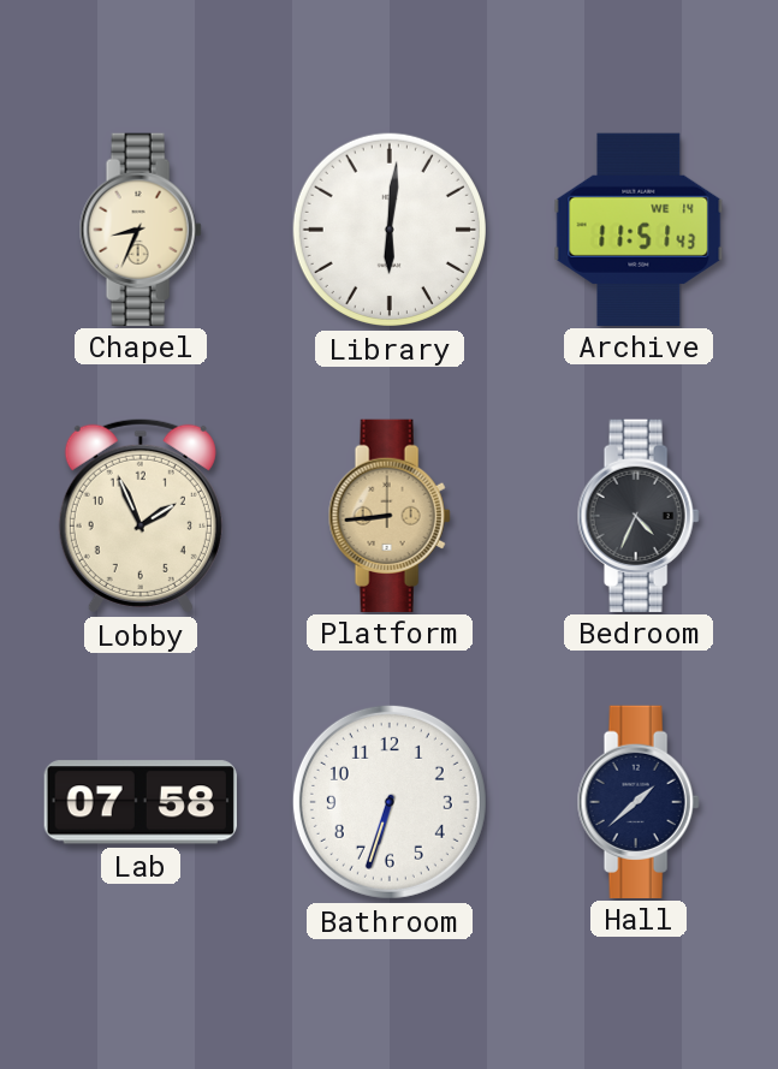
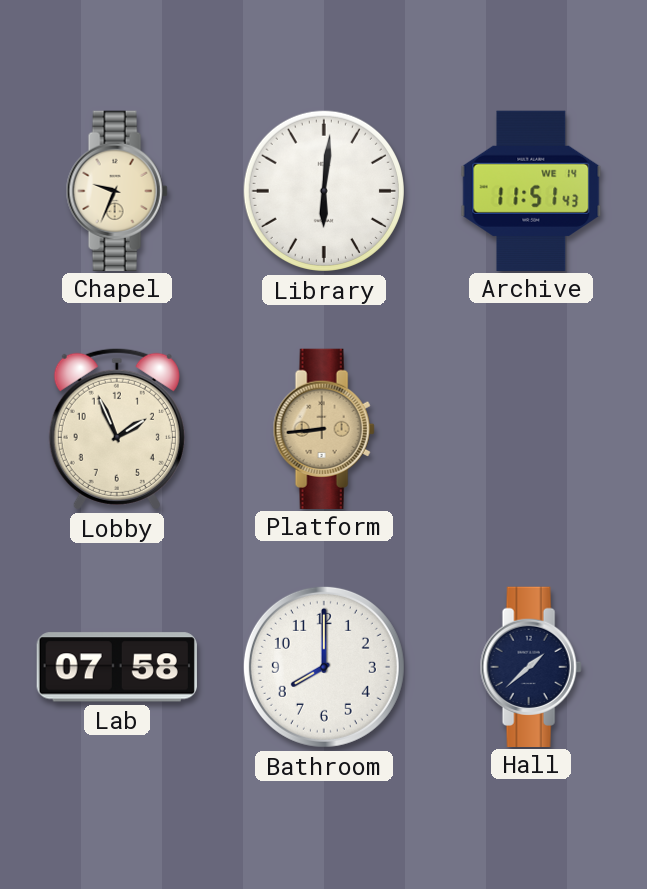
Chapel: 8:34 -> 9:34
Bedroom: 4:34 -> none
Bathroom: 6:33 -> 8:00
